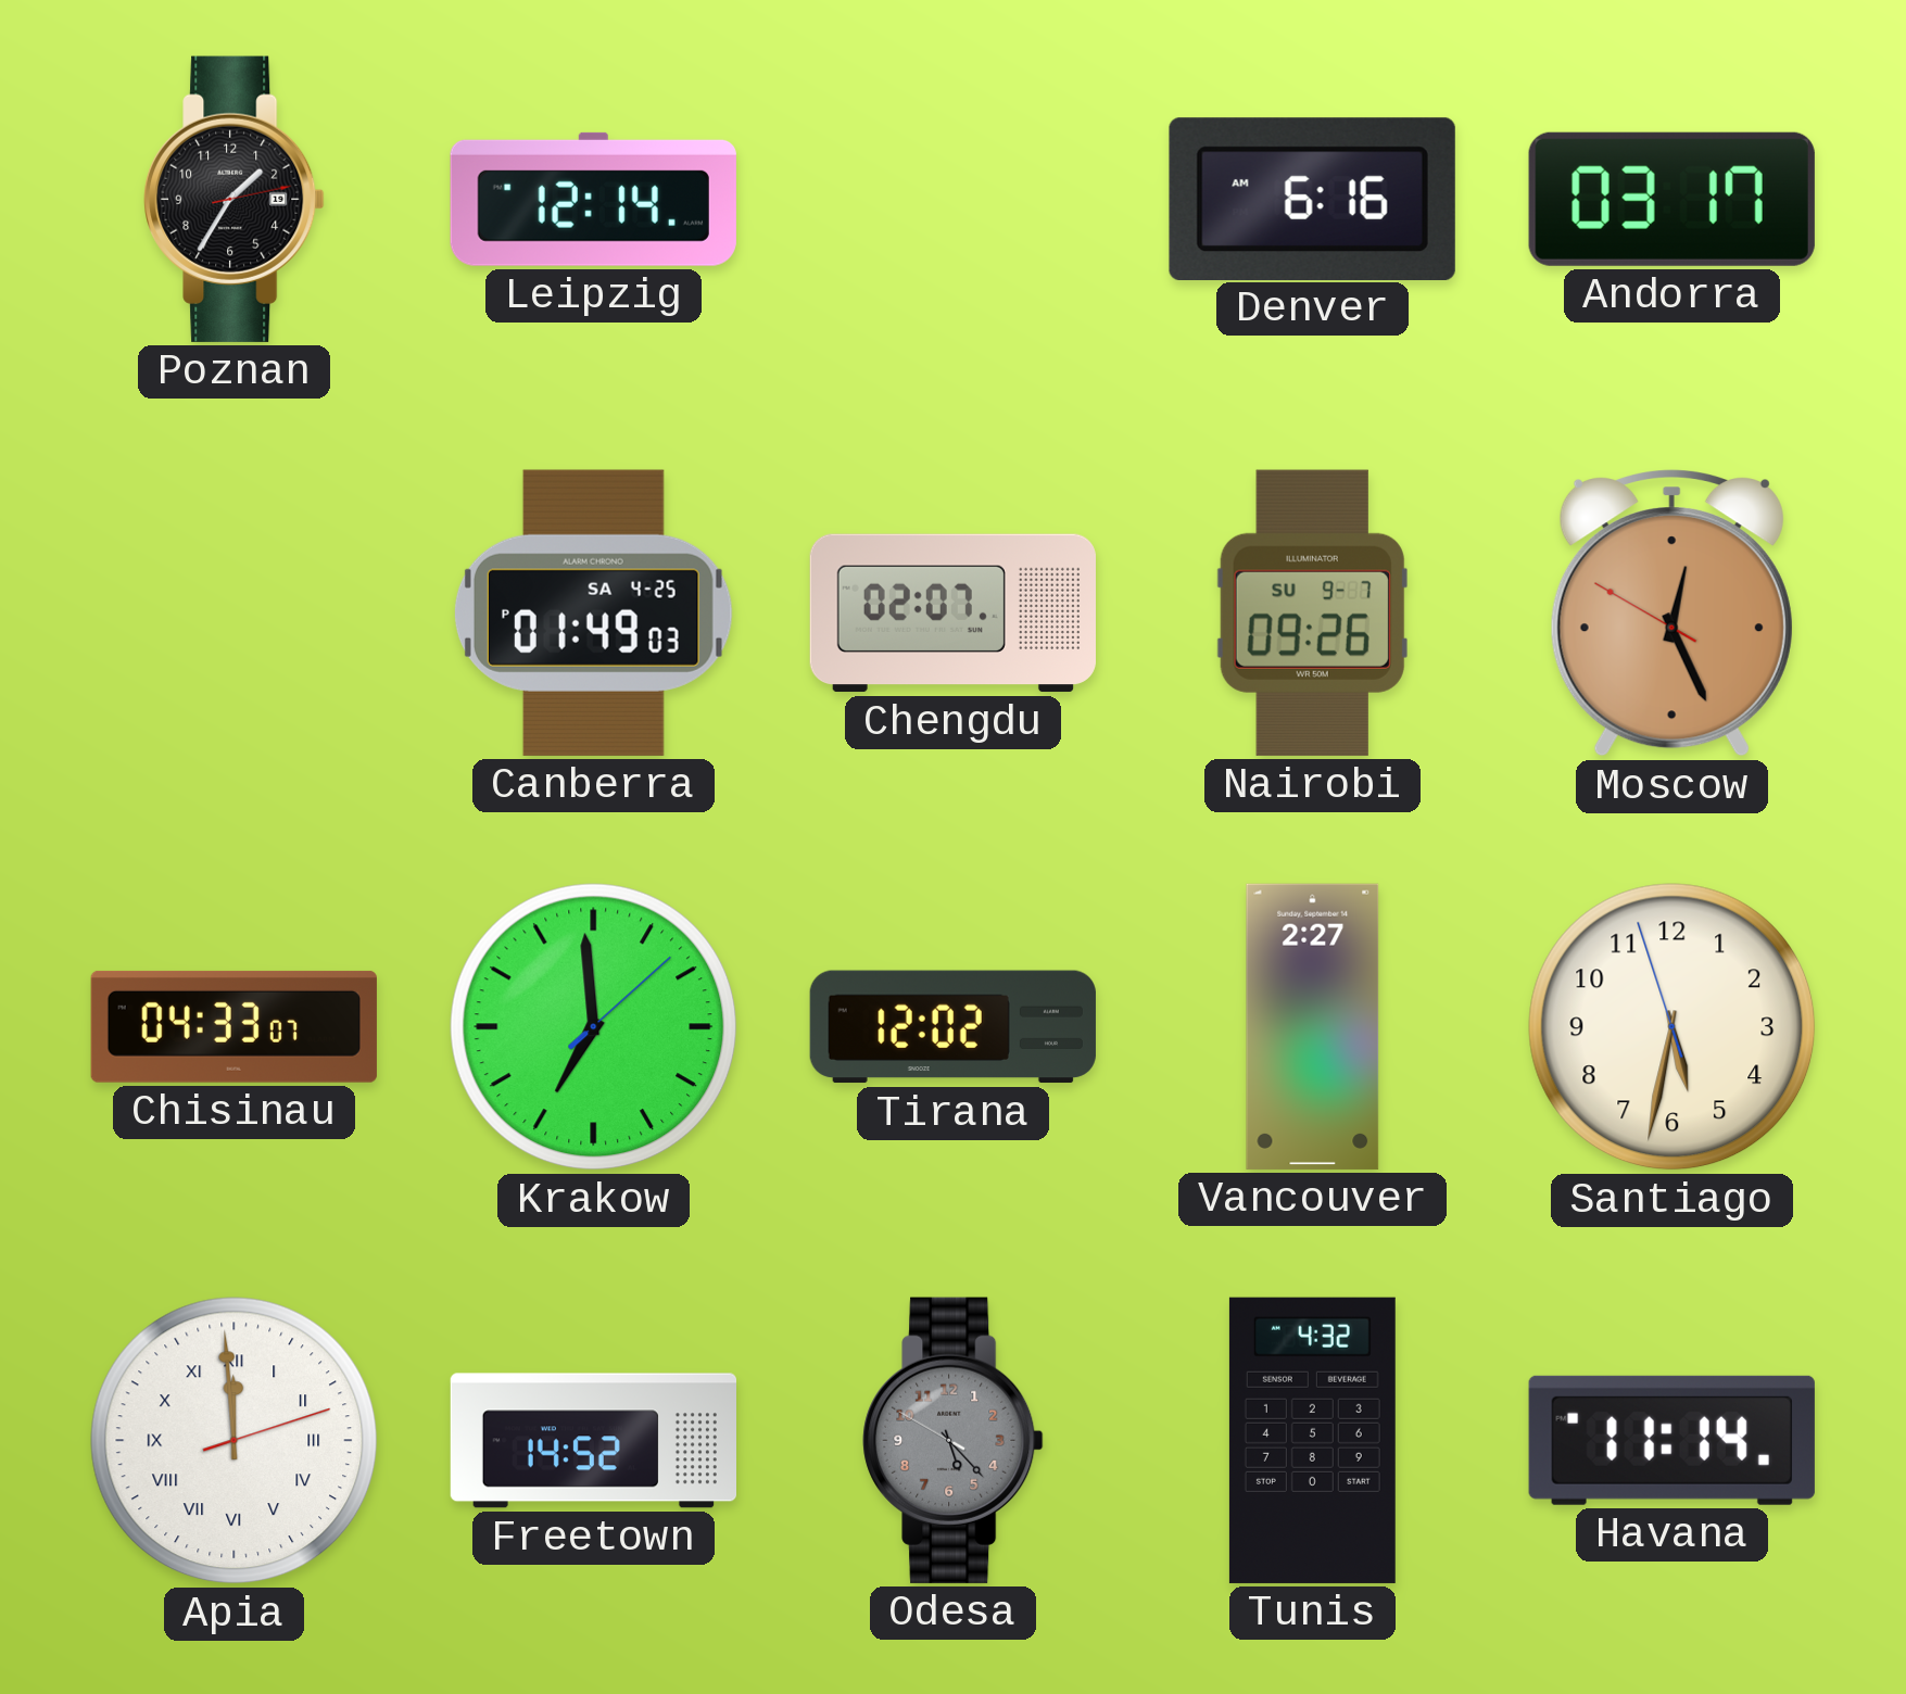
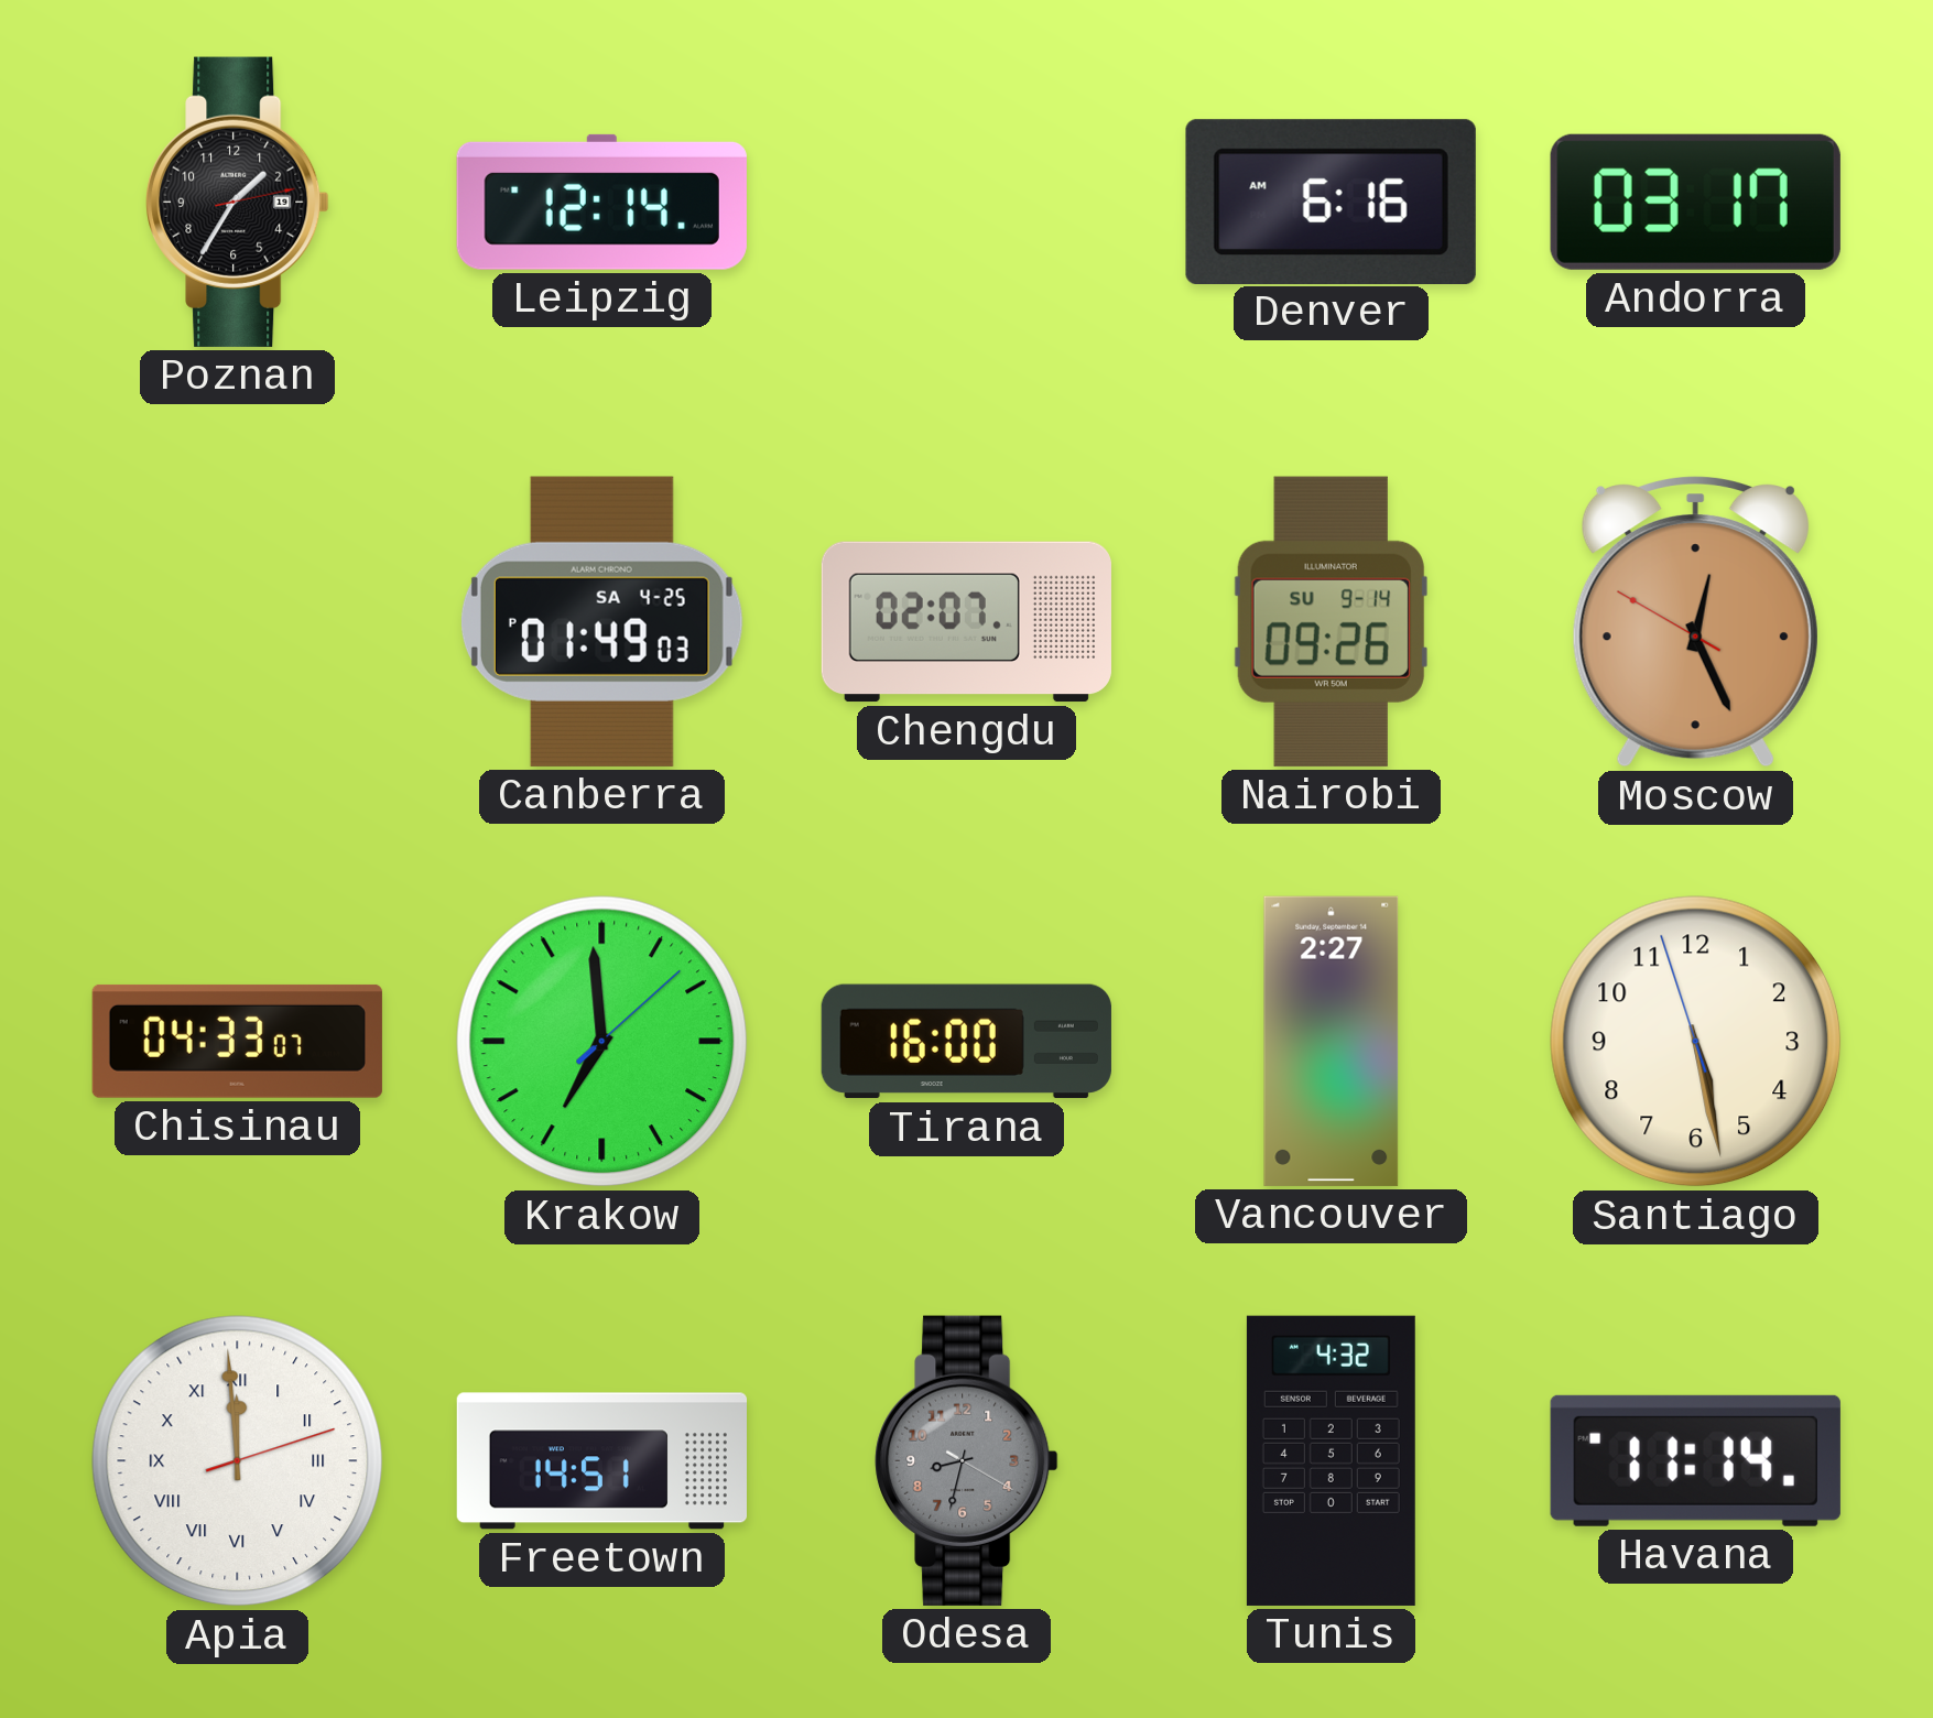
Nairobi date: SU 9-7 -> SU 9-14
Tirana: 12:02 -> 16:00
Santiago: 5:31 -> 5:27
Freetown: 14:52 -> 14:51
Odesa: 5:22 -> 8:32
